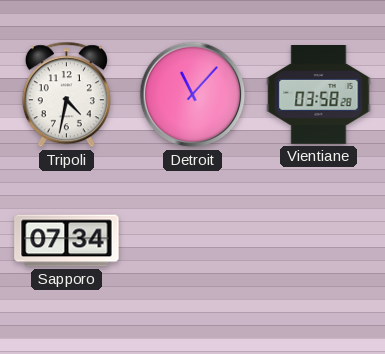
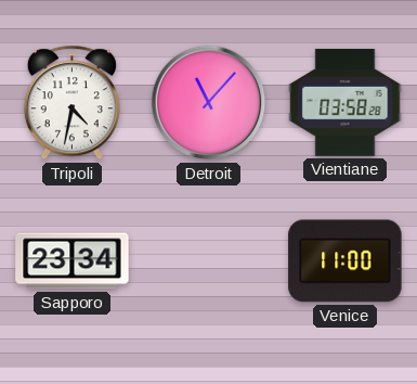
Sapporo: 07:34 -> 23:34
Venice: none -> 11:00
